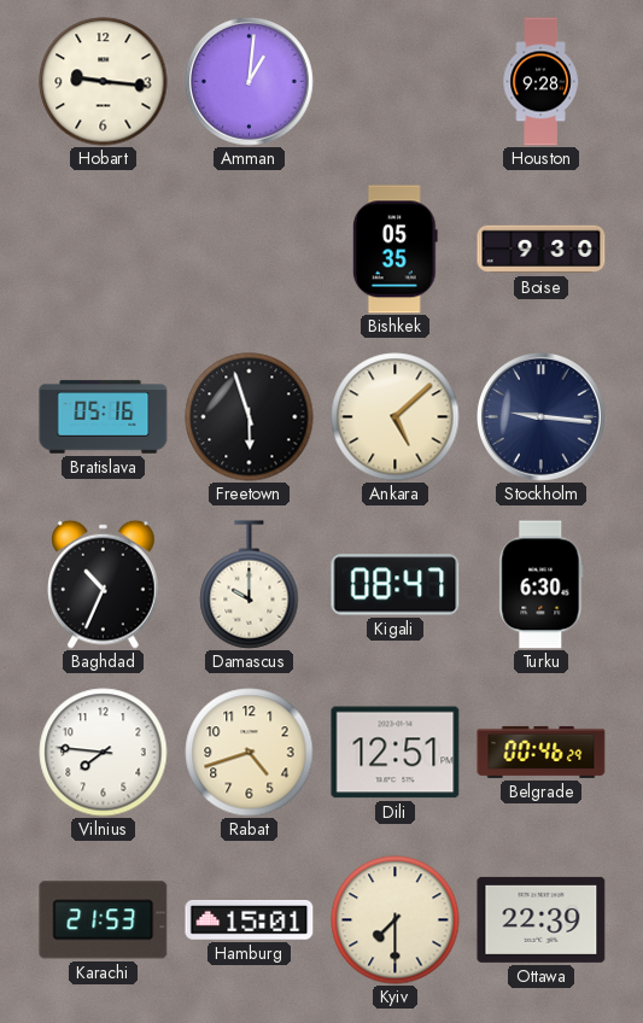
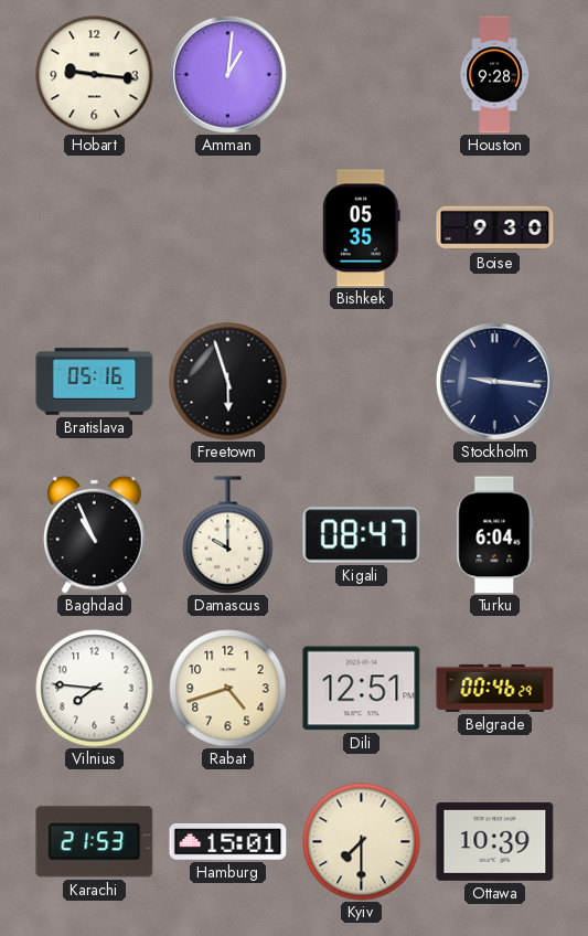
Ankara: 5:08 -> none
Baghdad: 10:34 -> 10:56
Turku: 6:30 -> 6:04
Ottawa: 22:39 -> 10:39
